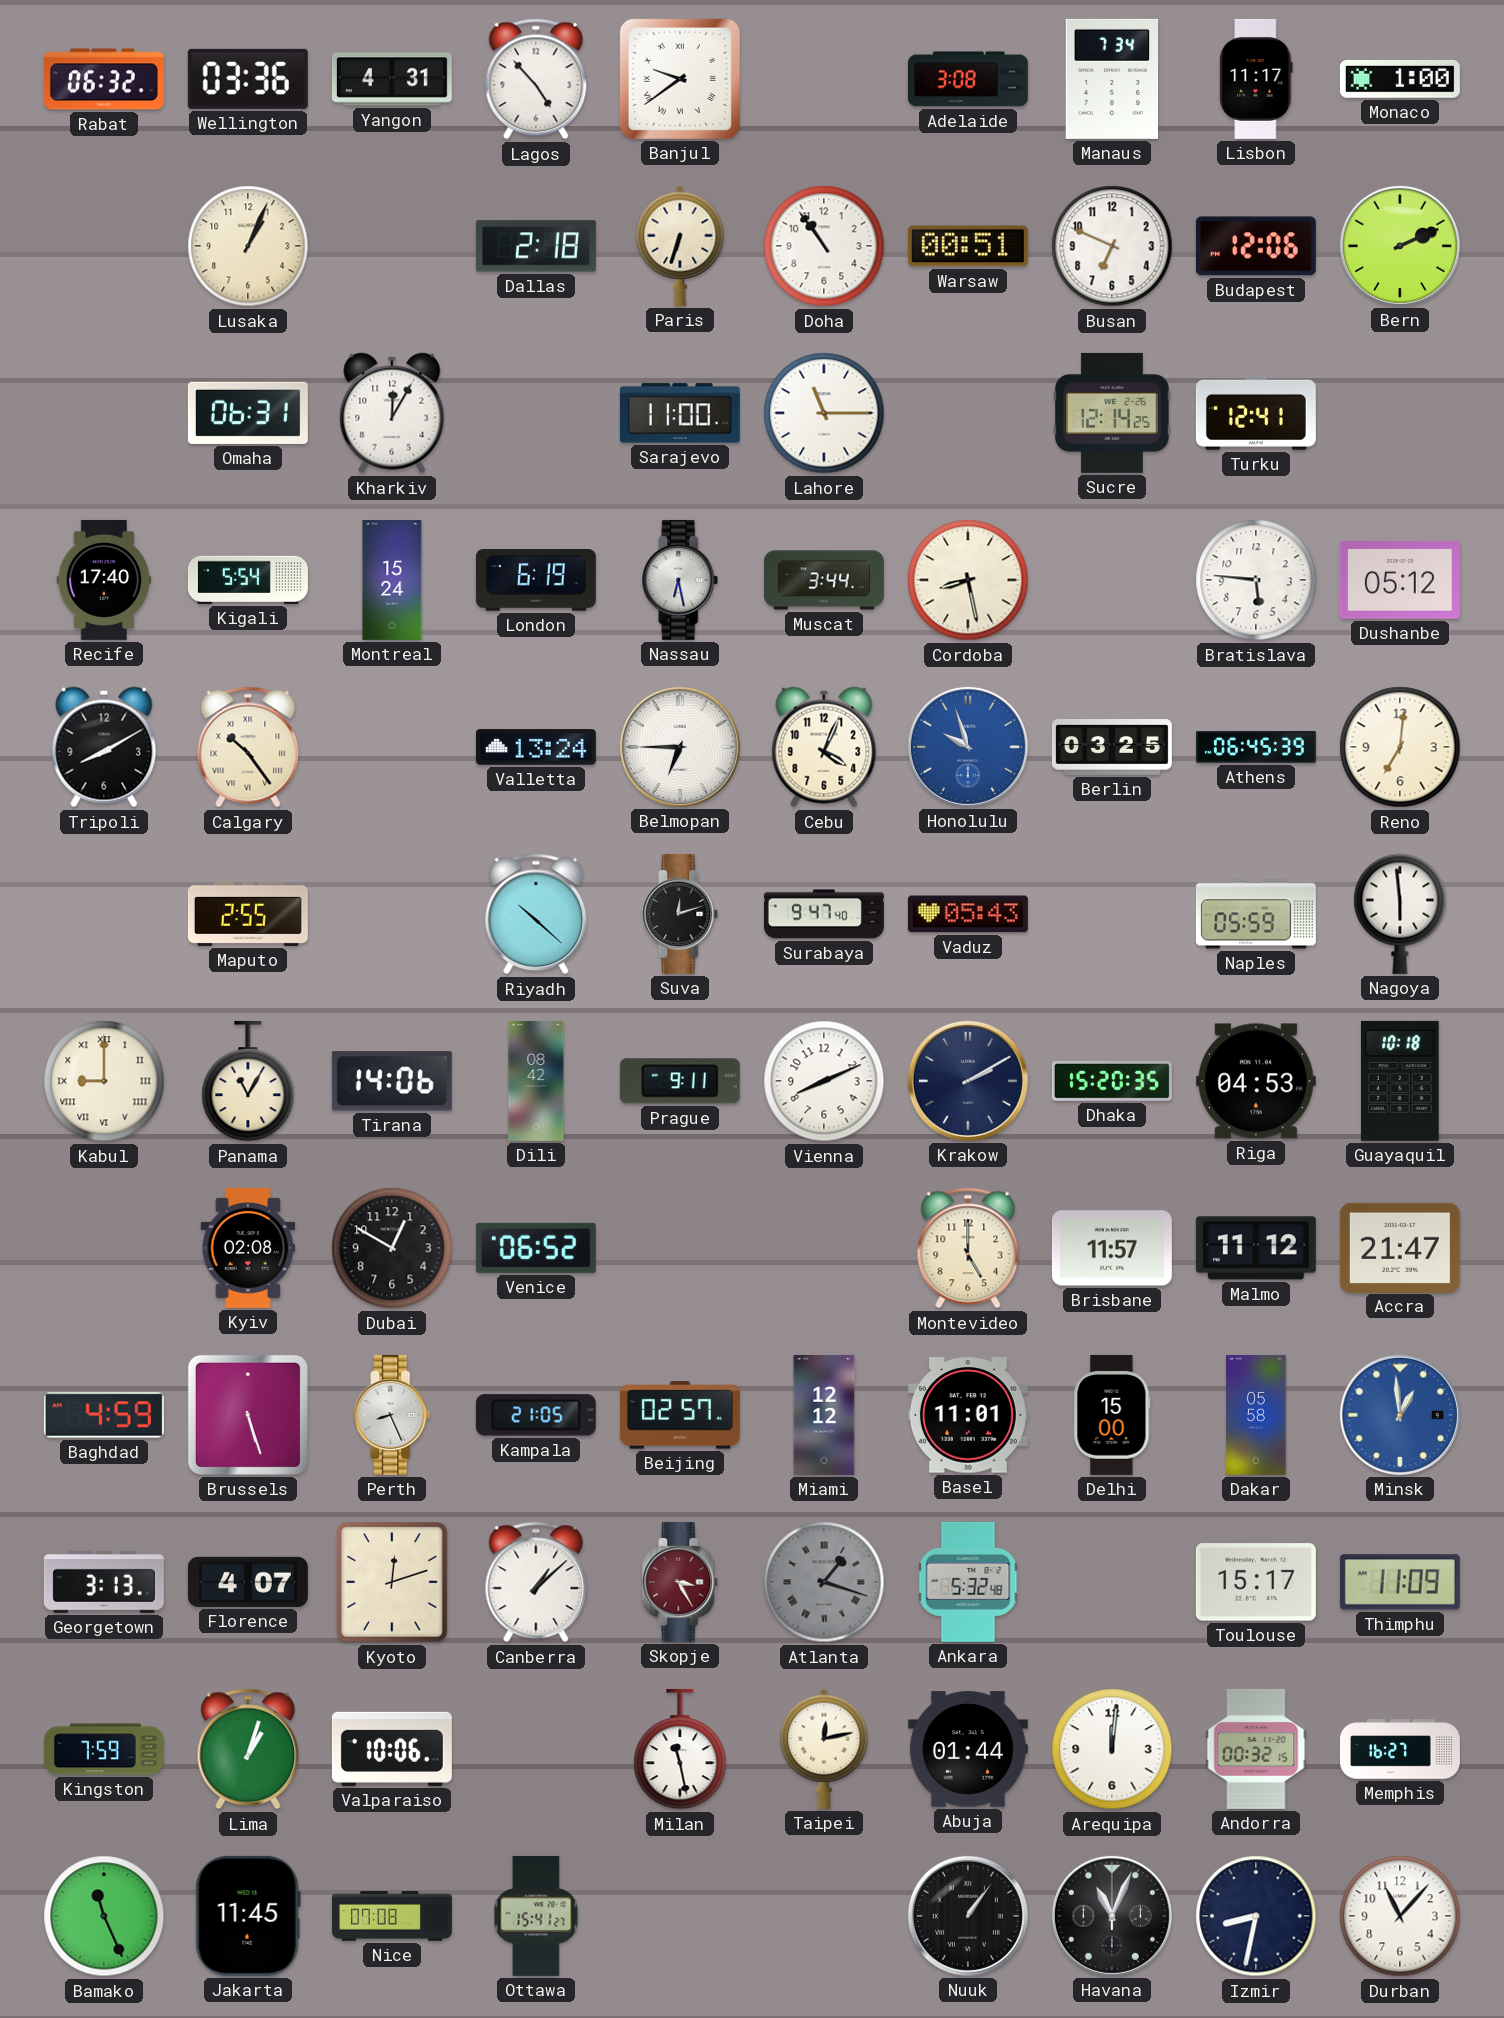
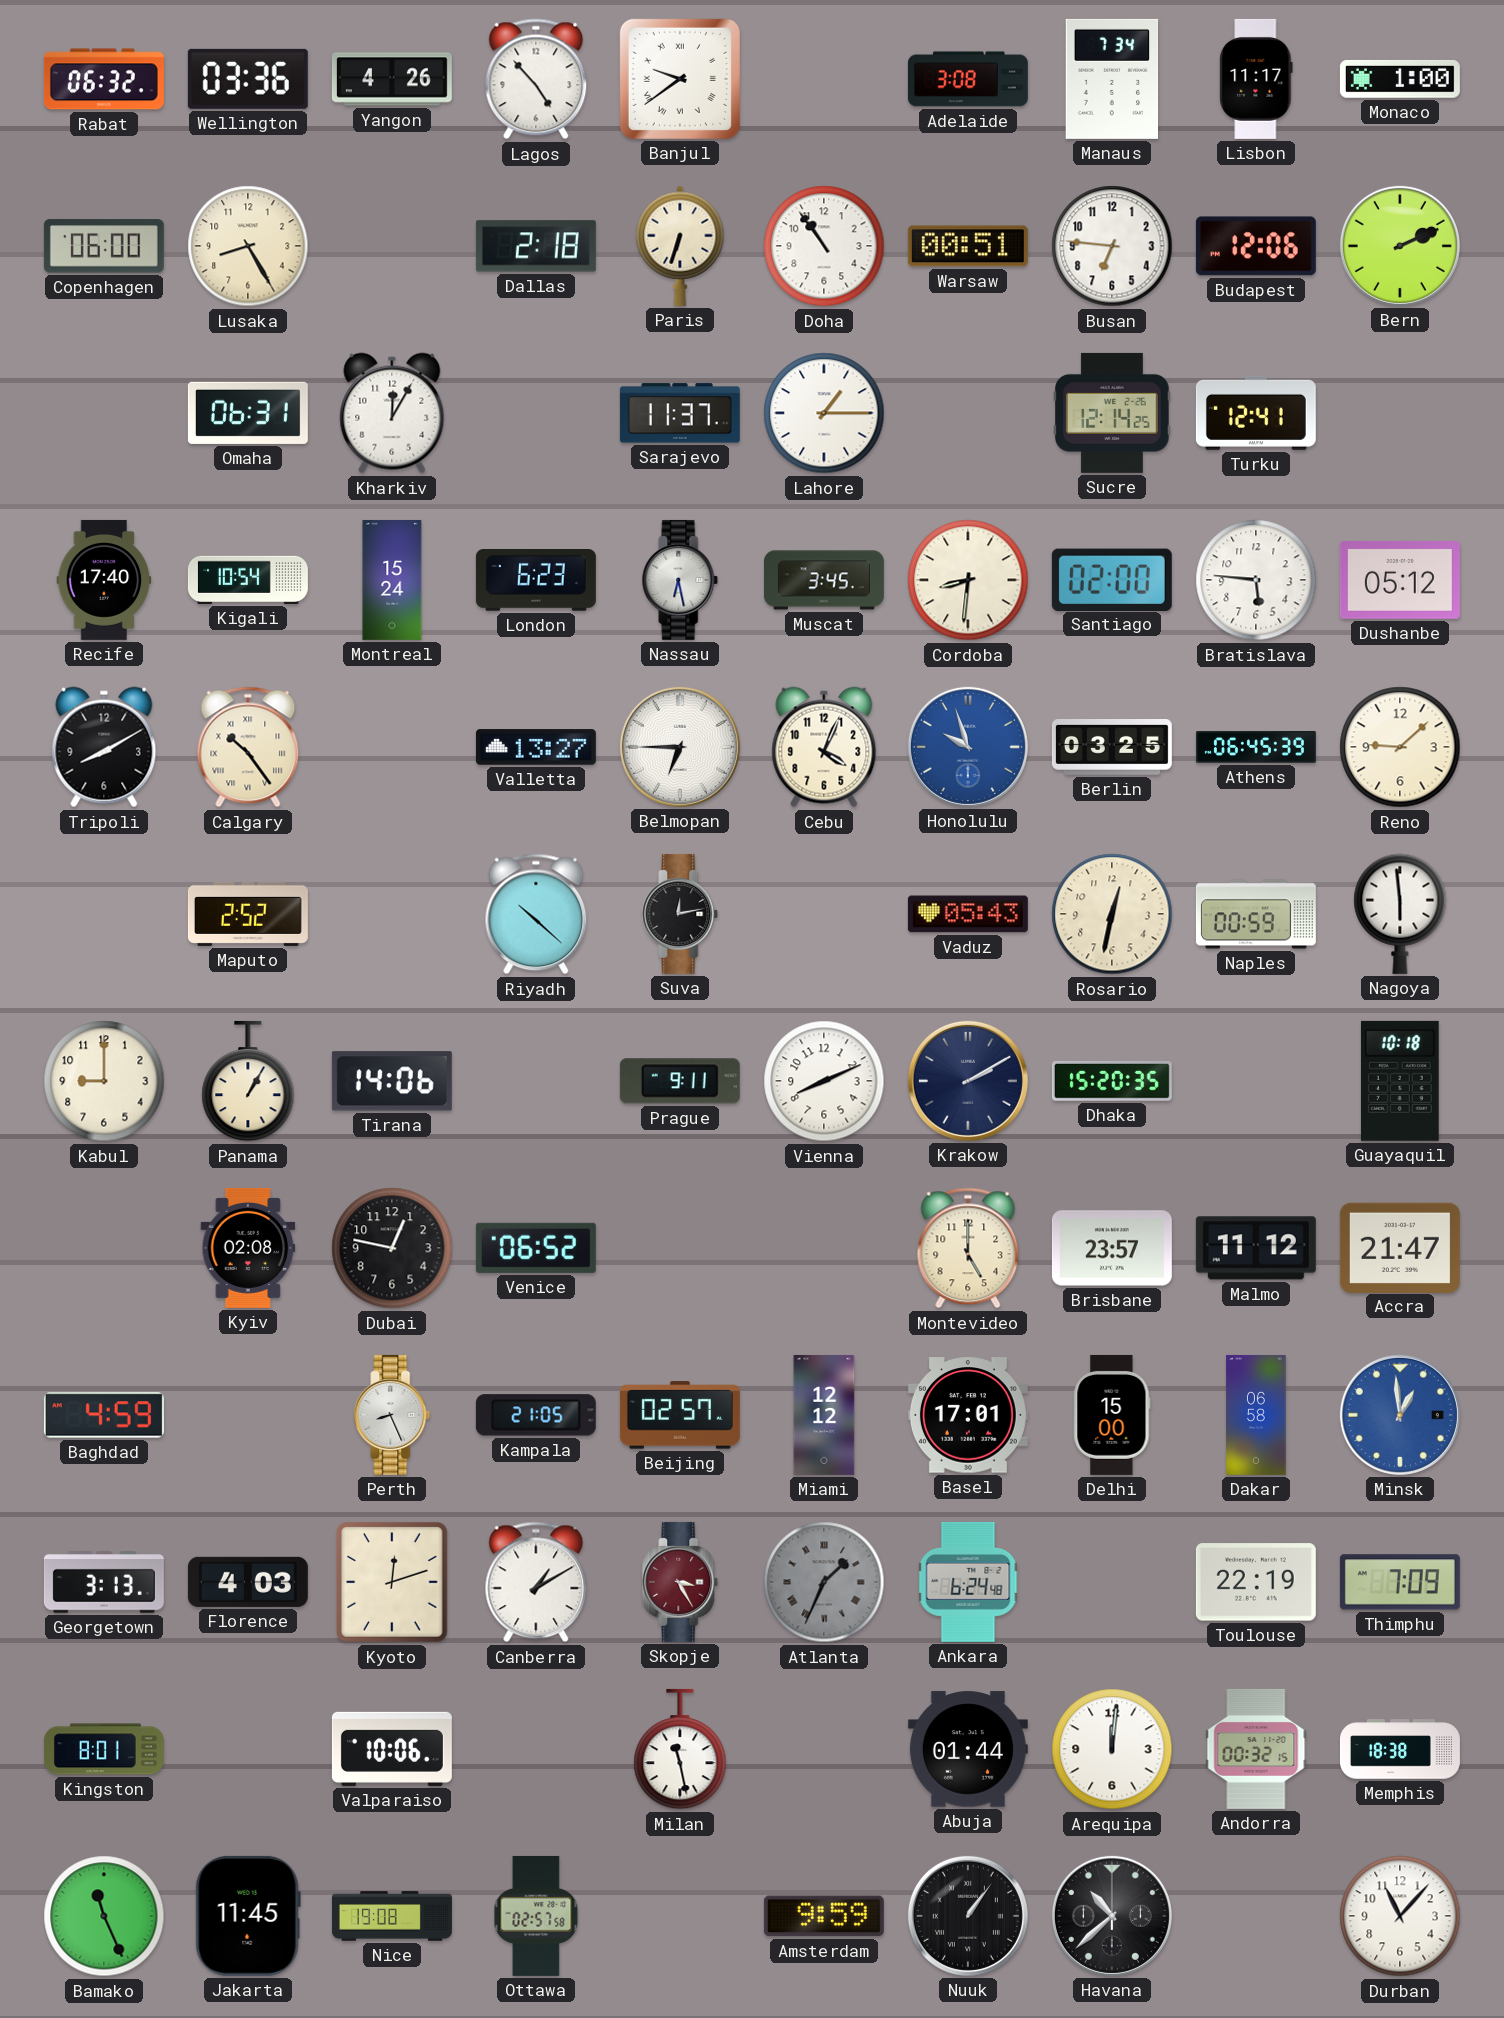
Yangon: 4:31 -> 4:26
Copenhagen: none -> 06:00
Lusaka: 1:04 -> 8:25
Busan: 6:49 -> 6:46
Sarajevo: 11:00 -> 11:37
Lahore: 11:15 -> 1:15
Kigali: 5:54 -> 10:54
London: 6:19 -> 6:23
Muscat: 3:44 -> 3:45
Cordoba: 8:28 -> 8:31
Santiago: none -> 02:00
Valletta: 13:24 -> 13:27
Reno: 7:01 -> 9:08
Maputo: 2:55 -> 2:52
Suva: 12:12 -> 12:13
Surabaya: 9:47 -> none
Rosario: none -> 12:32
Naples: 05:59 -> 00:59
Kabul numerals: Roman -> Arabic
Panama: 11:05 -> 1:05
Dili: 08:42 -> none
Riga: 04:53 -> none
Dubai: 12:50 -> 12:47
Brisbane: 11:57 -> 23:57
Brussels: 5:27 -> none
Basel: 11:01 -> 17:01
Dakar: 05:58 -> 06:58
Florence: 4:07 -> 4:03
Canberra: 1:08 -> 1:10
Atlanta: 1:18 -> 1:34
Ankara: 5:32 -> 6:24
Toulouse: 15:17 -> 22:19
Thimphu: 11:09 -> 7:09
Kingston: 7:59 -> 8:01
Lima: 1:03 -> none
Taipei: 12:13 -> none
Memphis: 16:27 -> 18:38
Nice: 07:08 -> 19:08
Ottawa: 15:41 -> 02:57
Amsterdam: none -> 9:59
Havana: 11:04 -> 10:38
Izmir: 8:32 -> none
